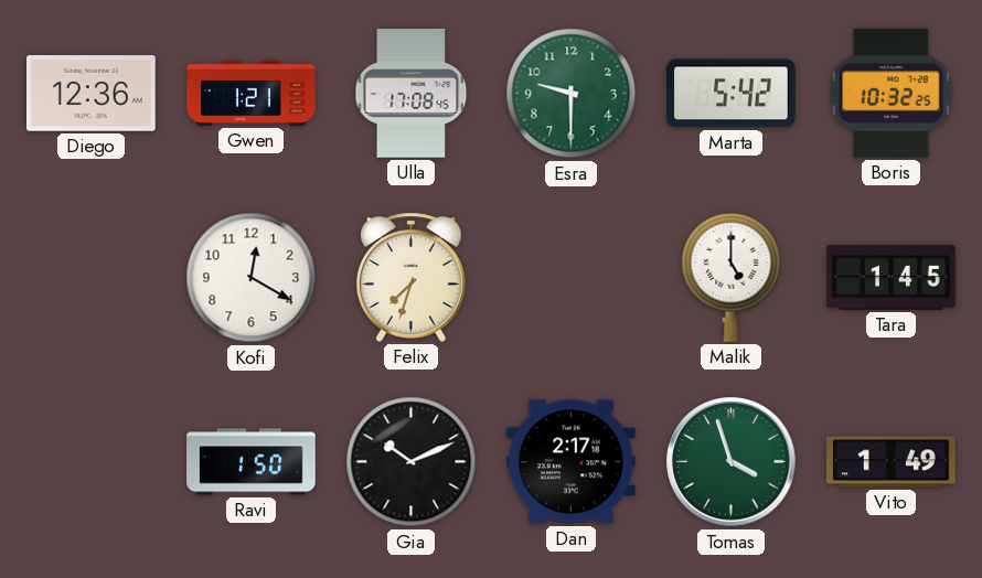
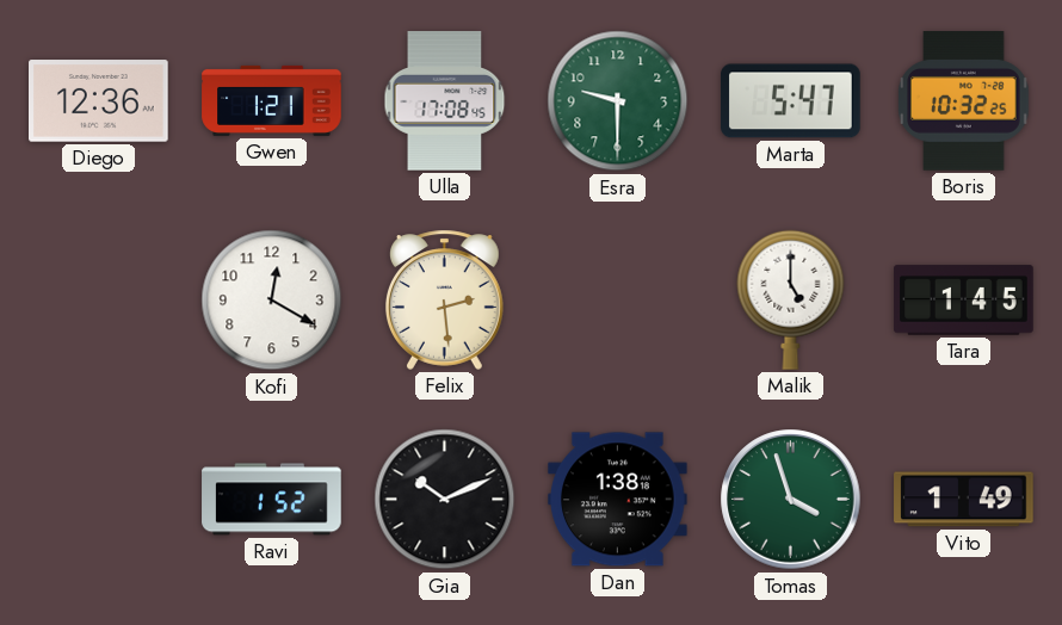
Marta: 5:42 -> 5:47
Felix: 7:33 -> 2:29
Ravi: 1:50 -> 1:52
Dan: 2:17 -> 1:38
